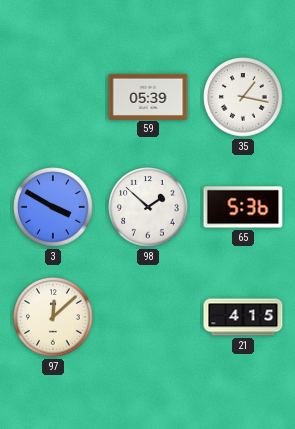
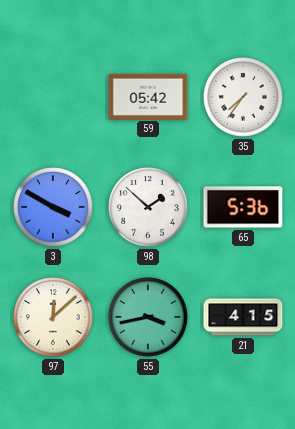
59: 05:39 -> 05:42
35: 1:17 -> 7:36
55: none -> 3:43
